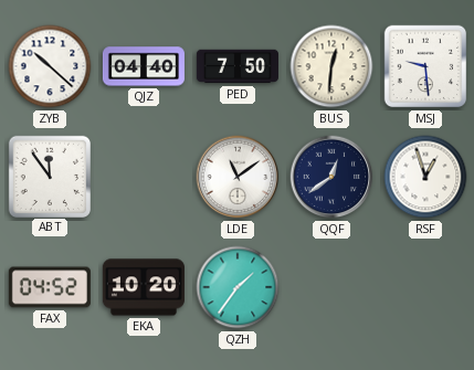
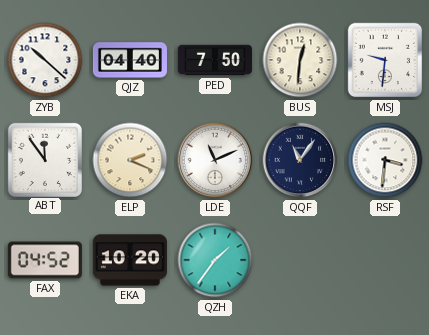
MSJ: 9:29 -> 9:31
ELP: none -> 2:19
LDE: 11:09 -> 11:11
QQF: 12:39 -> 11:06
RSF: 12:57 -> 3:31
